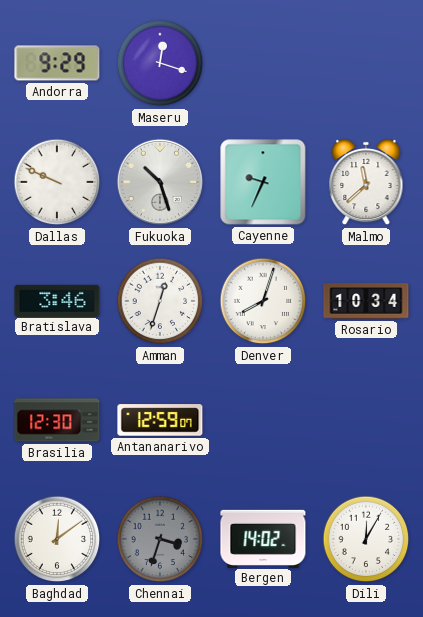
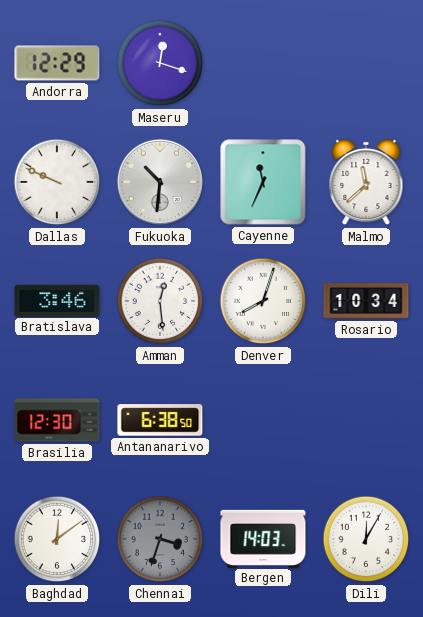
Andorra: 9:29 -> 12:29
Fukuoka: 10:27 -> 10:31
Cayenne: 9:34 -> 11:34
Amman: 12:33 -> 12:29
Antananarivo: 12:59 -> 6:38
Bergen: 14:02 -> 14:03
